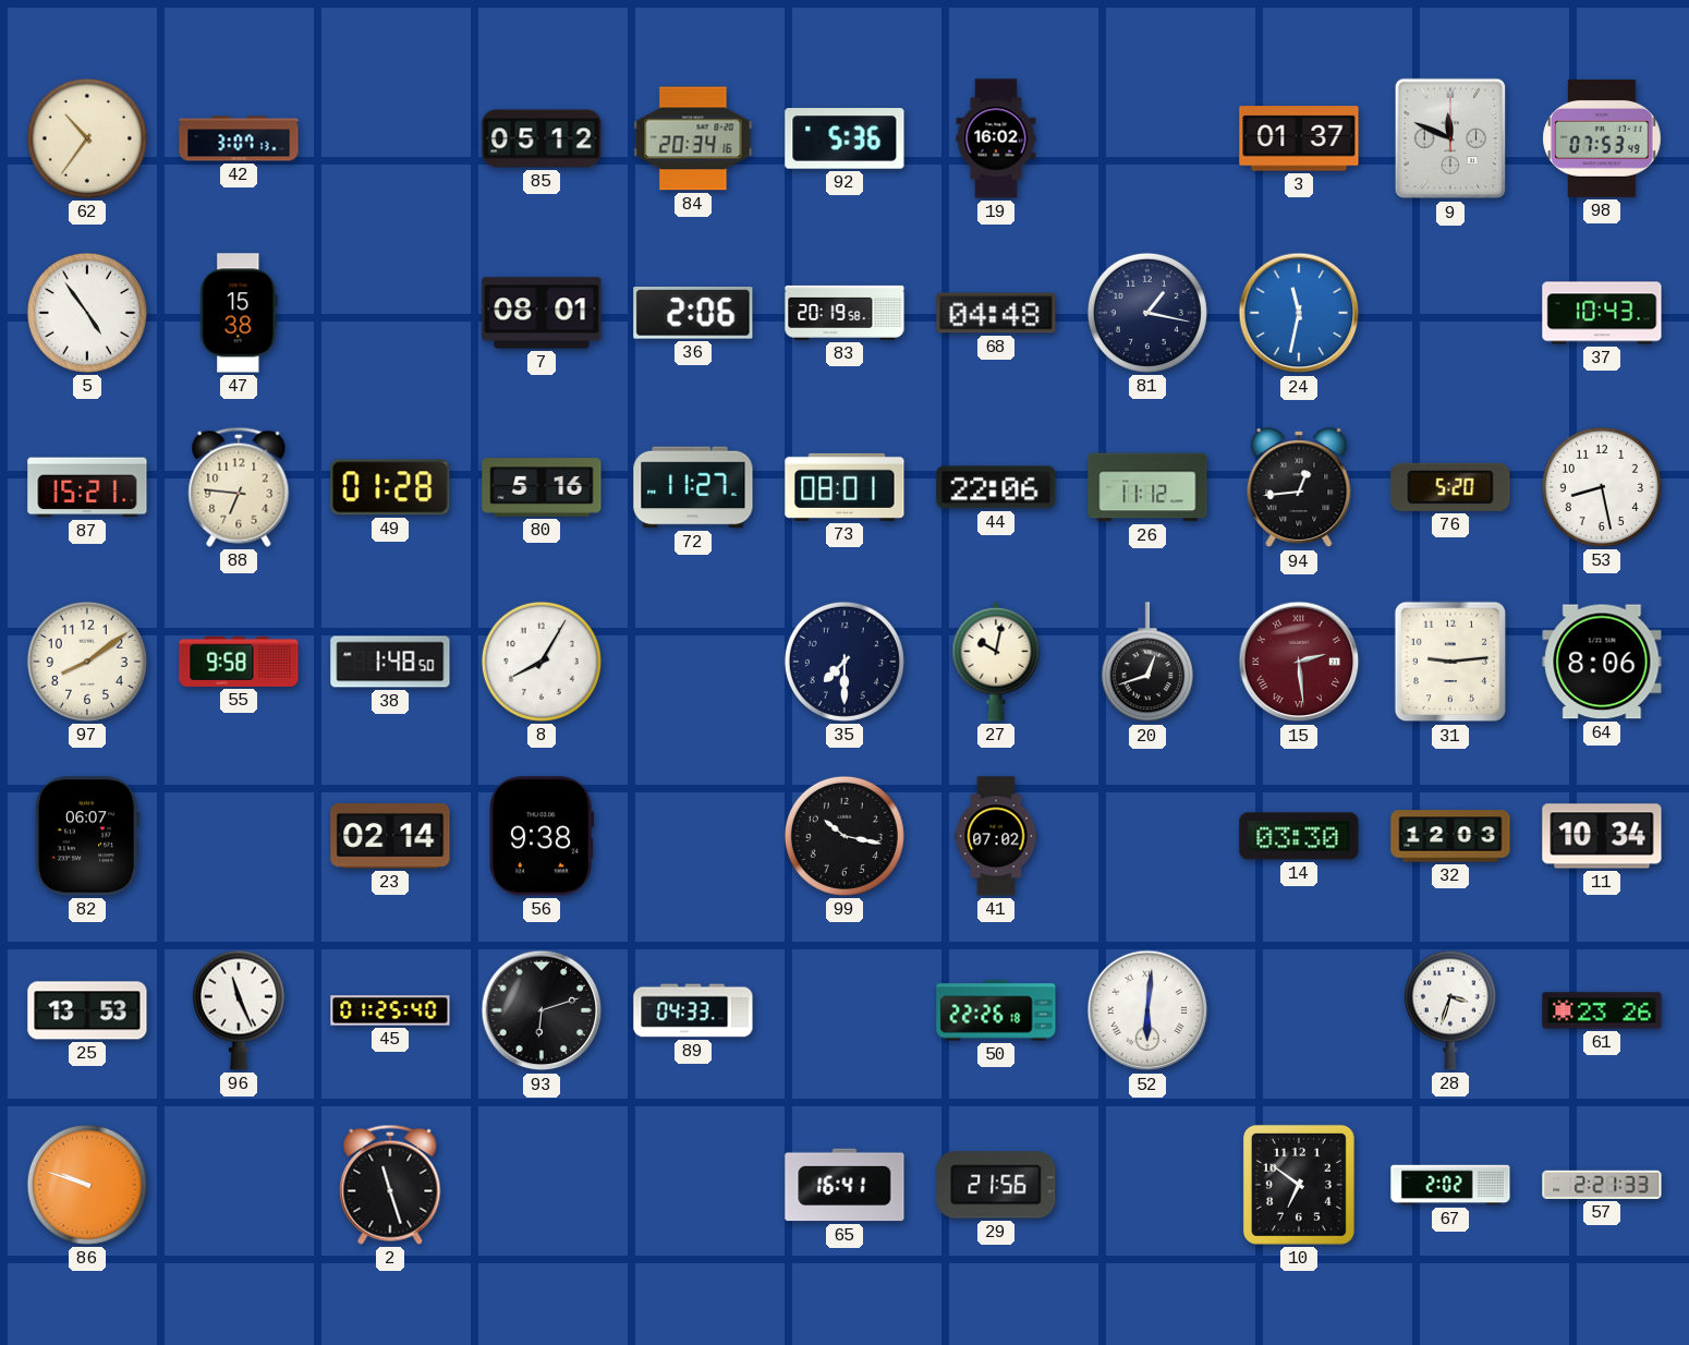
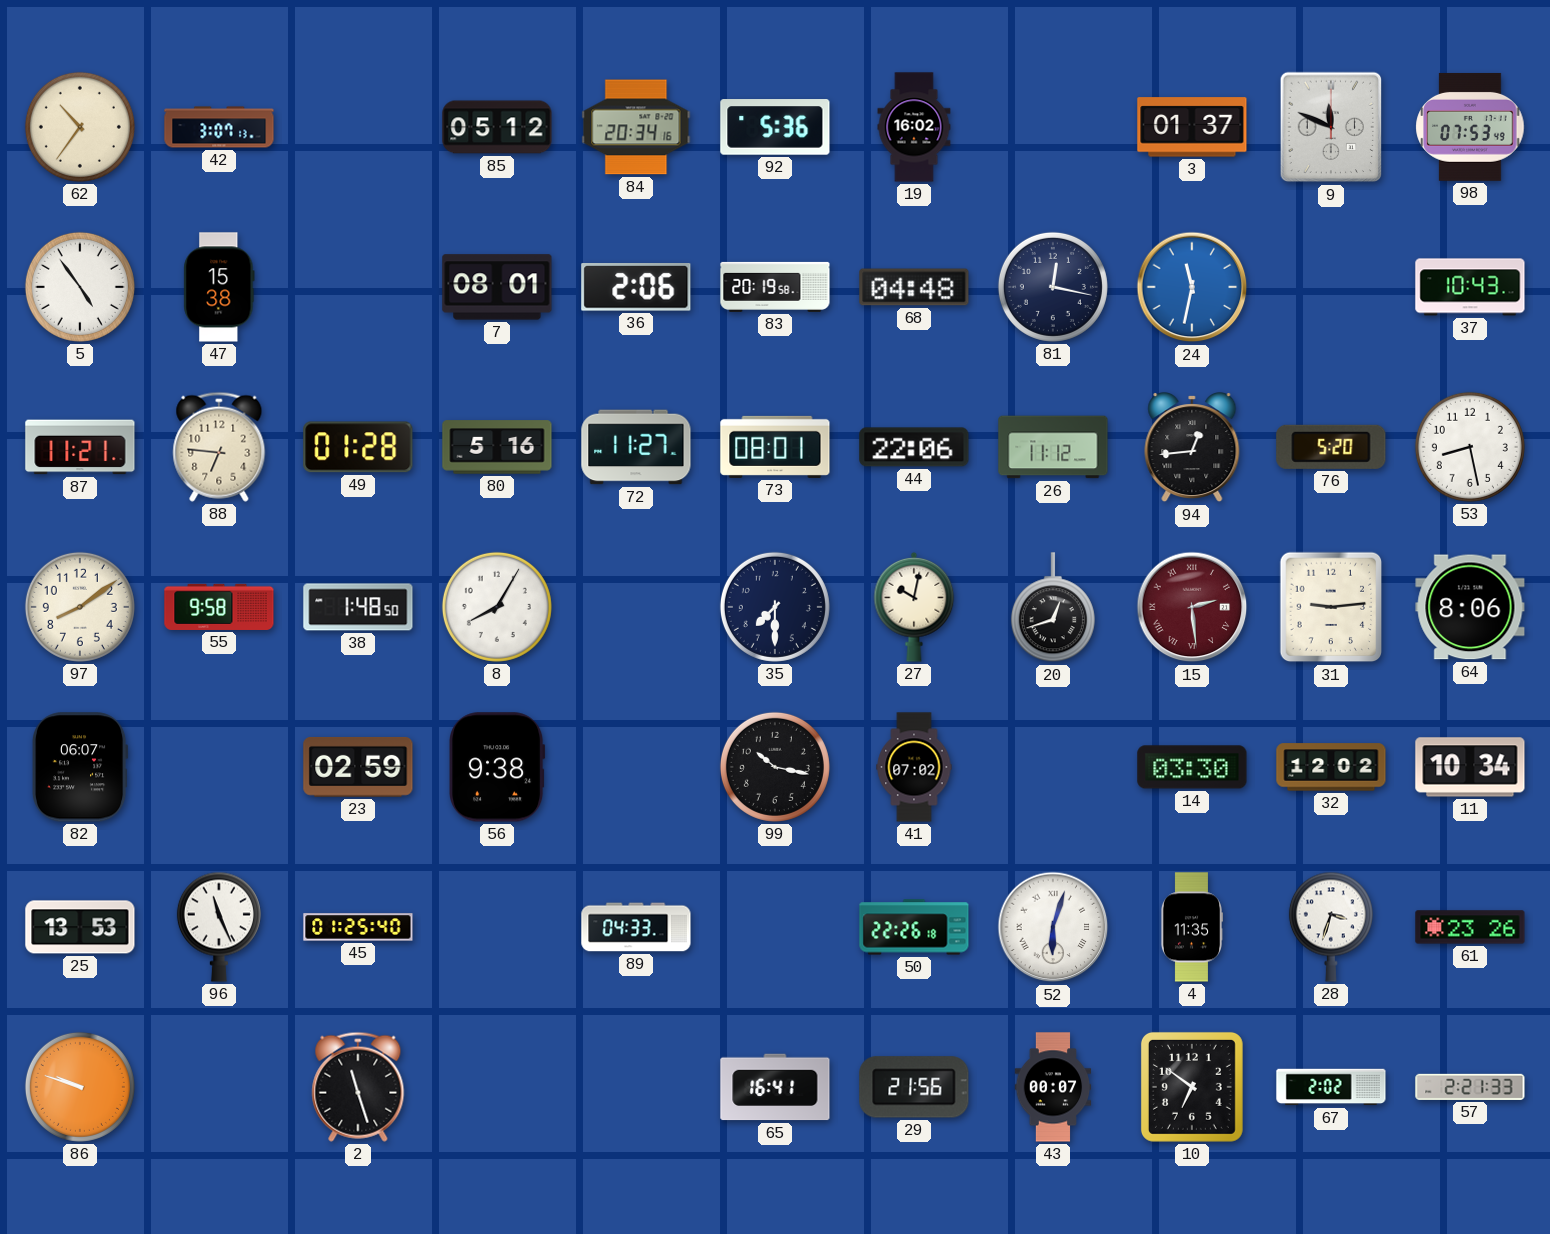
81: 1:17 -> 12:17
87: 15:21 -> 11:21
23: 02:14 -> 02:59
32: 12:03 -> 12:02
93: 6:12 -> none
52: 6:01 -> 6:03
4: none -> 11:35
43: none -> 00:07
